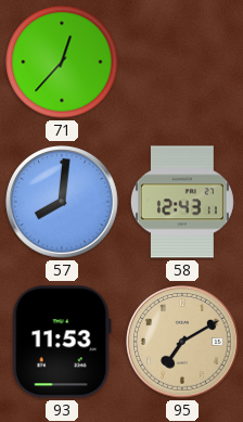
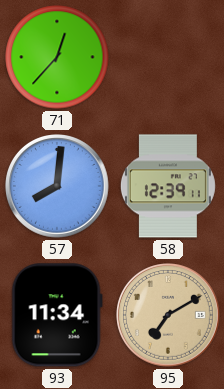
58: 12:43 -> 12:39
93: 11:53 -> 11:34
